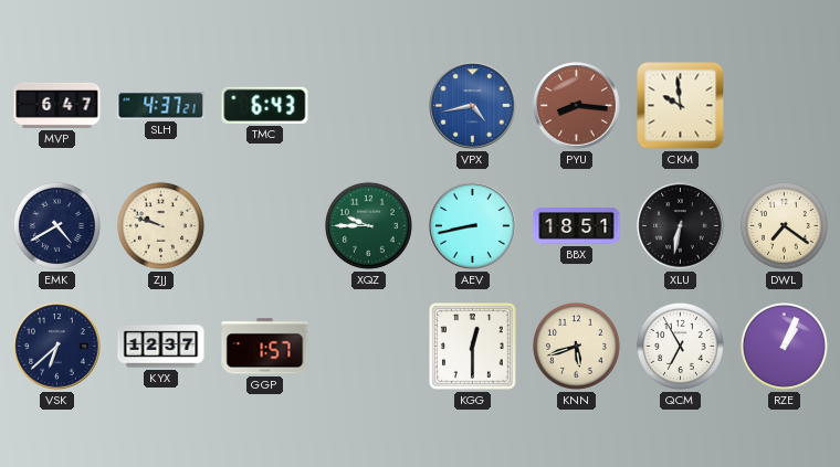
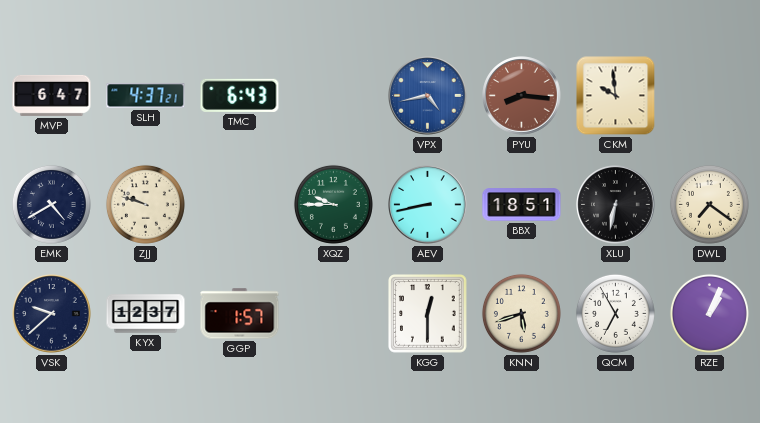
VSK: 6:38 -> 9:38
